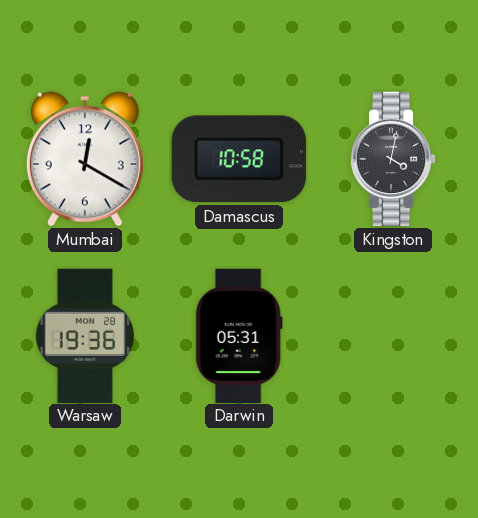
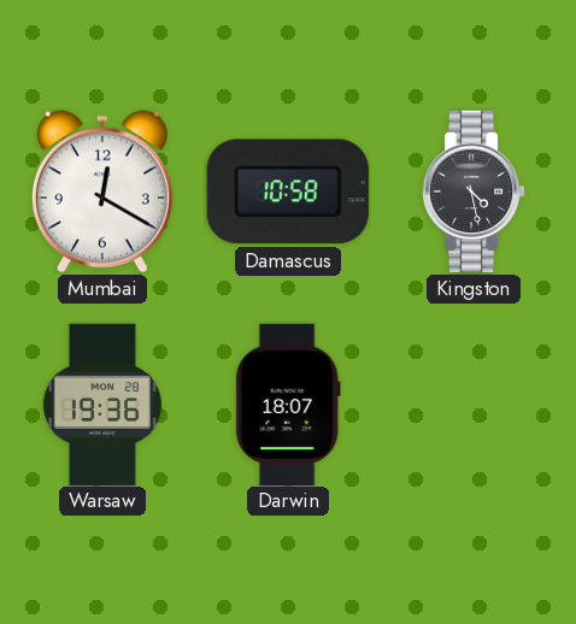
Kingston: 4:02 -> 4:28
Darwin: 05:31 -> 18:07
